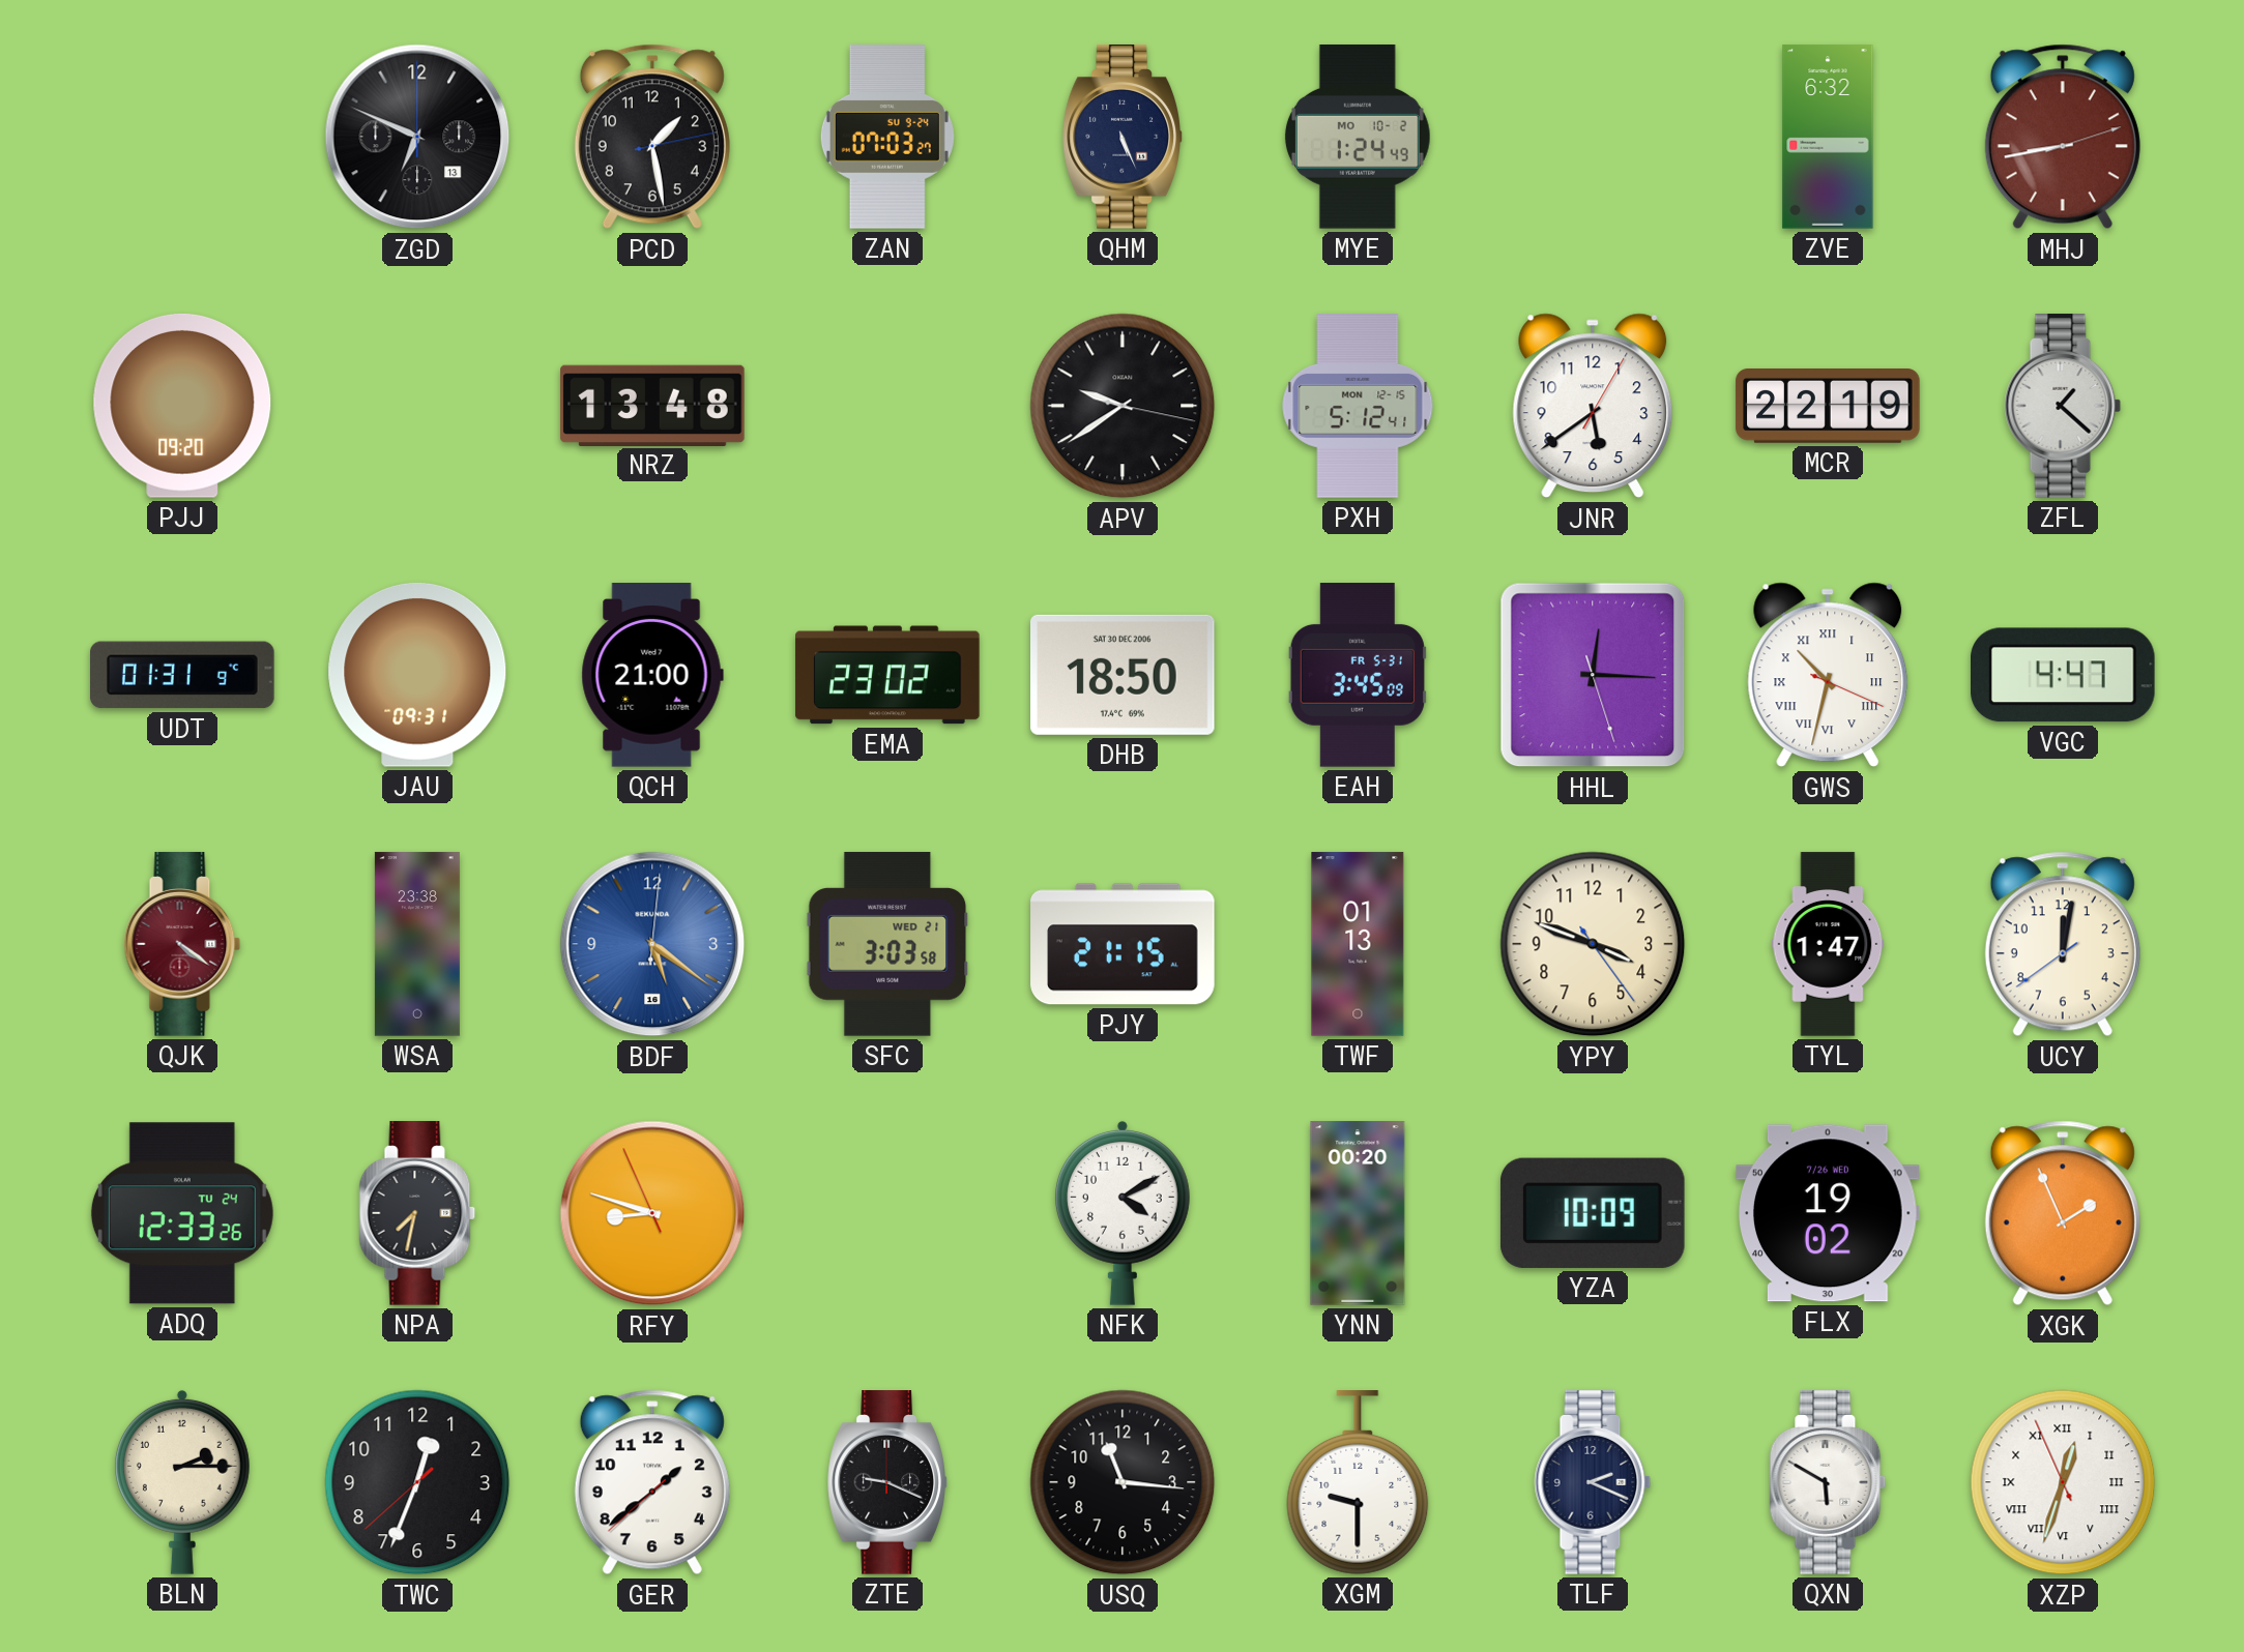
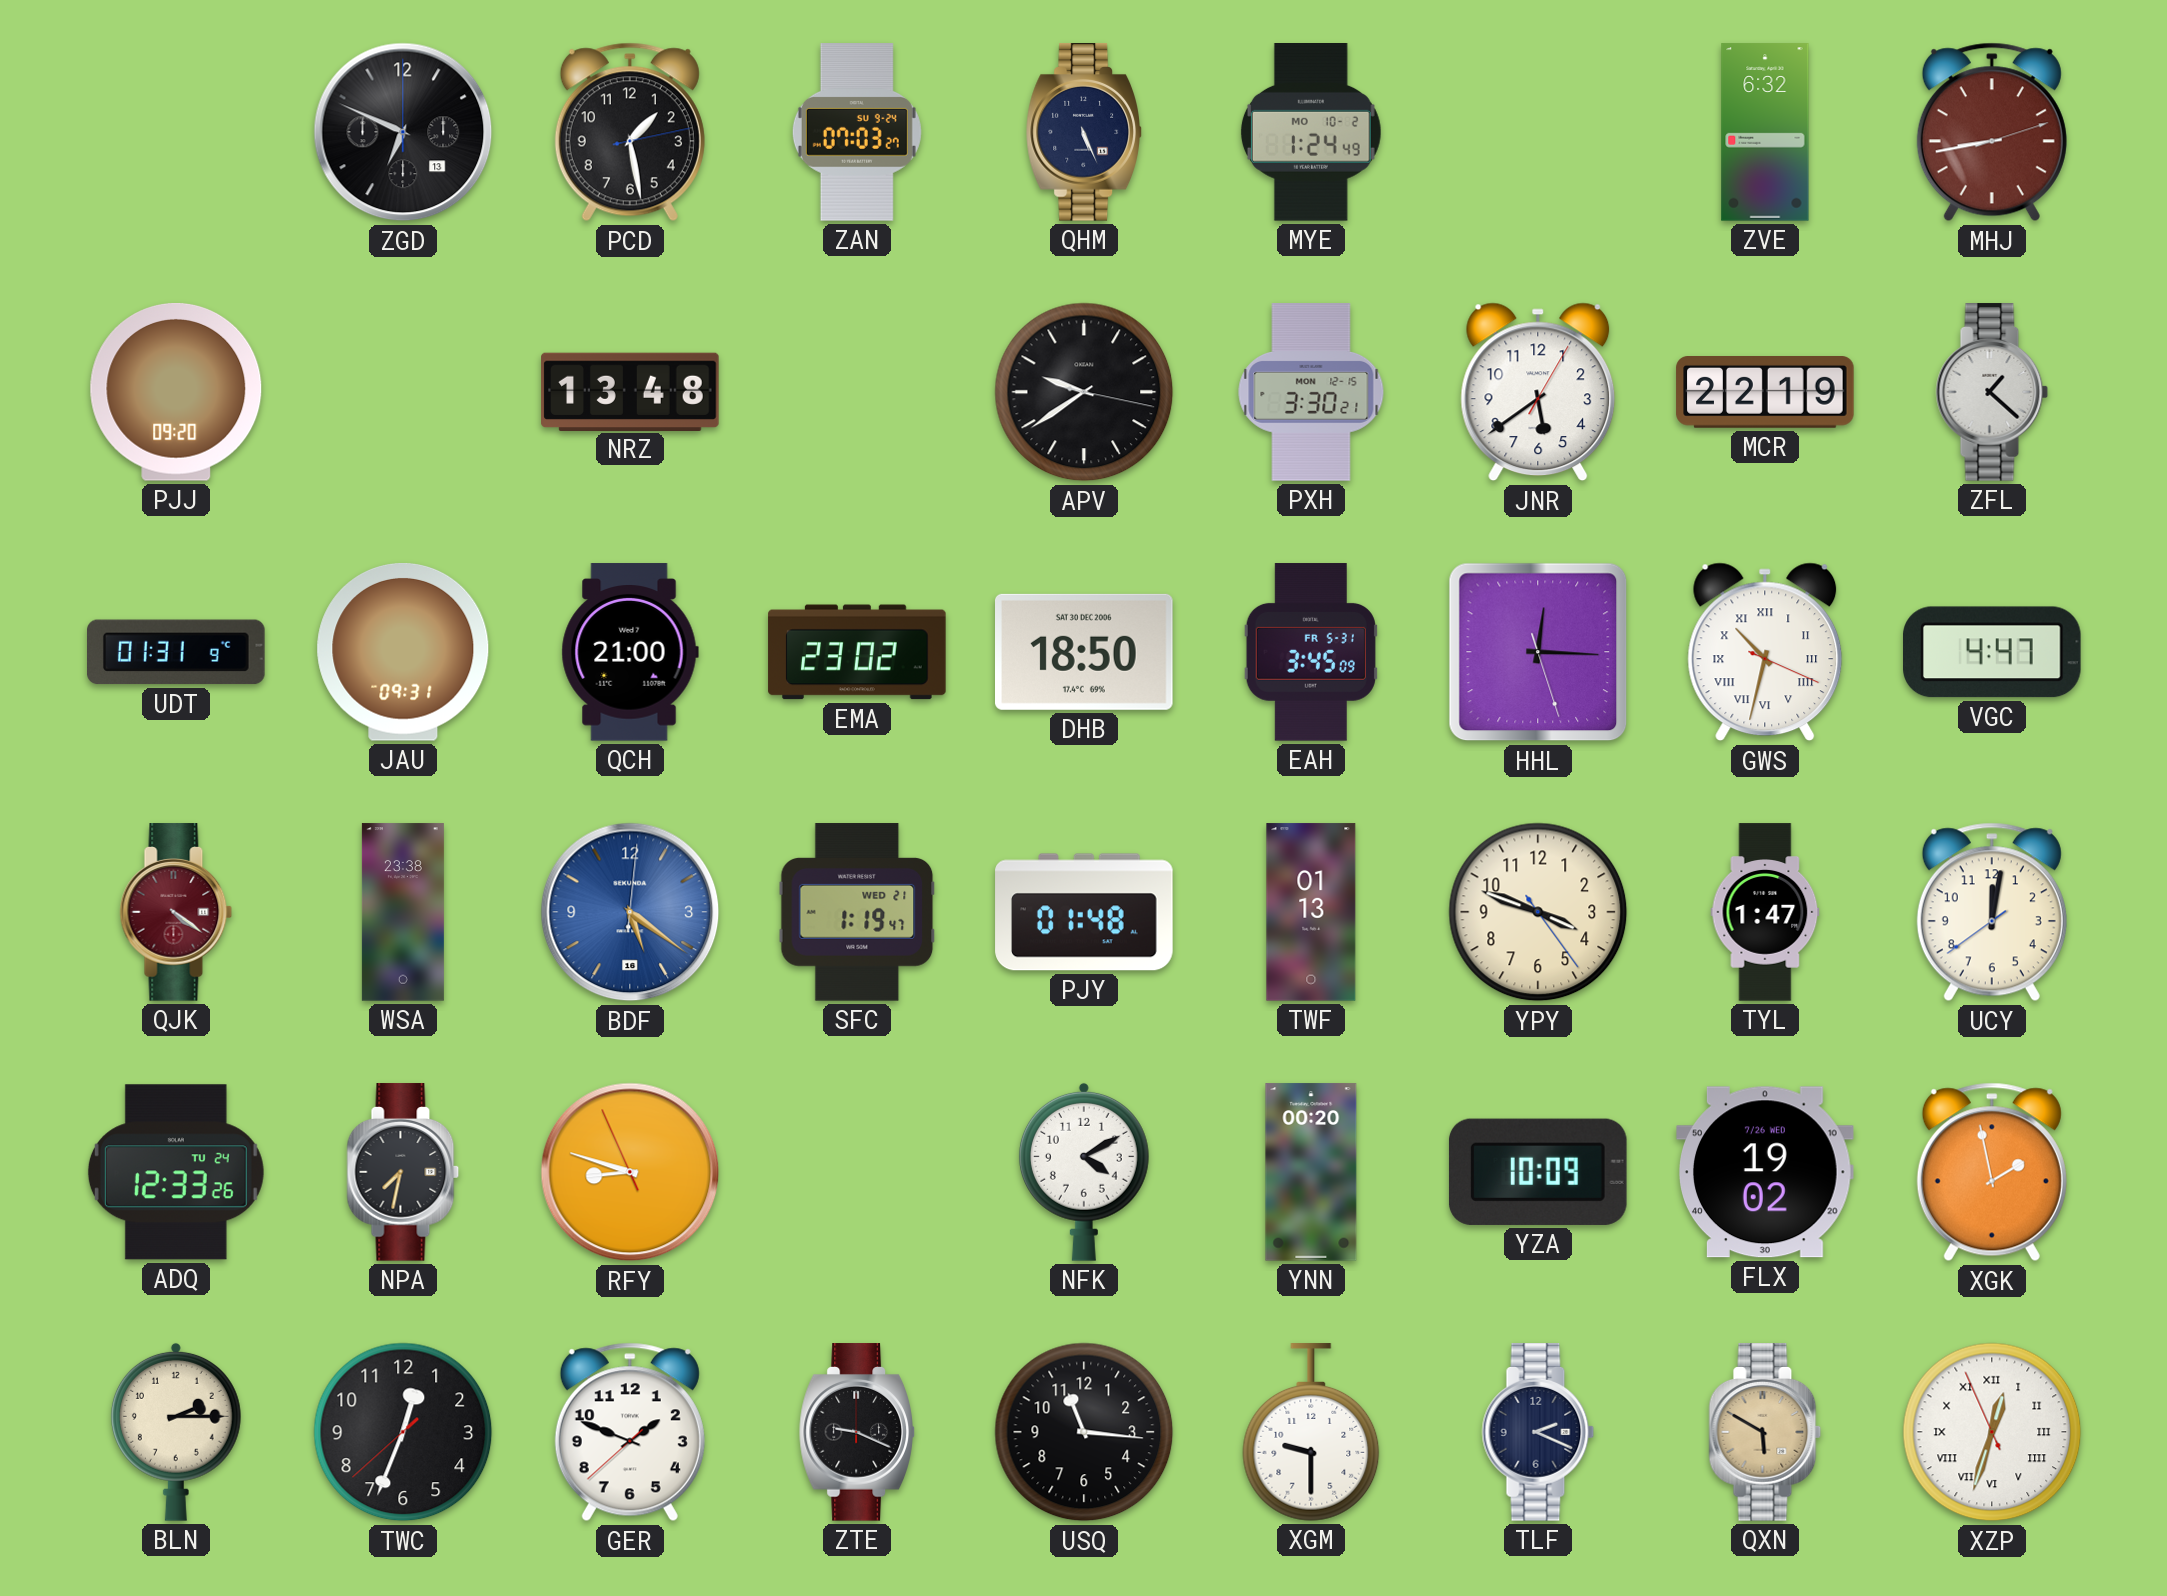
PXH: 5:12 -> 3:30
SFC: 3:03 -> 1:19
PJY: 21:15 -> 01:48
XGK: 1:56 -> 1:58
GER: 1:38 -> 1:48
QXN dial: white -> champagne
